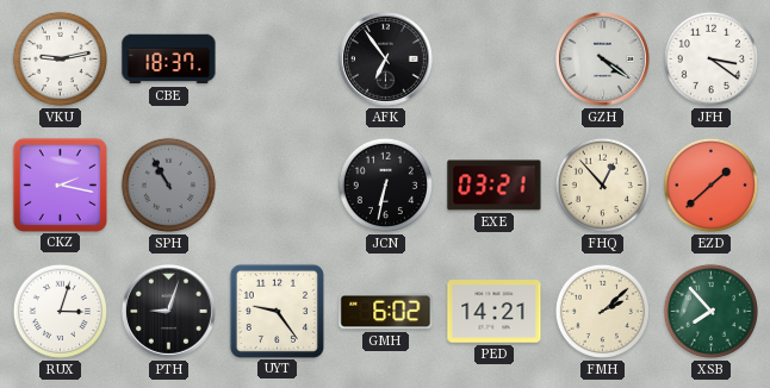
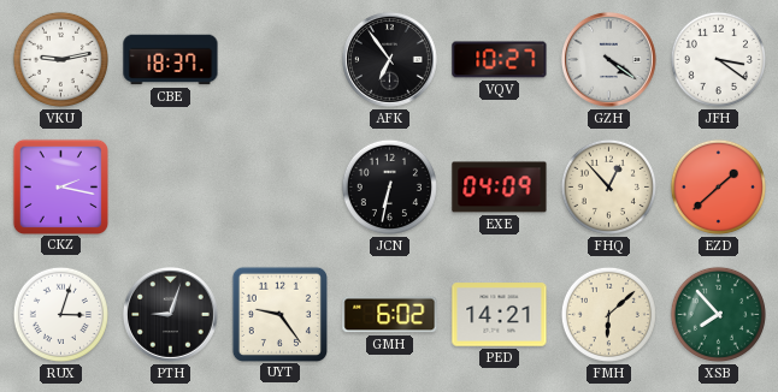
VQV: none -> 10:27
SPH: 10:55 -> none
EXE: 03:21 -> 04:09
FMH: 2:08 -> 6:08
